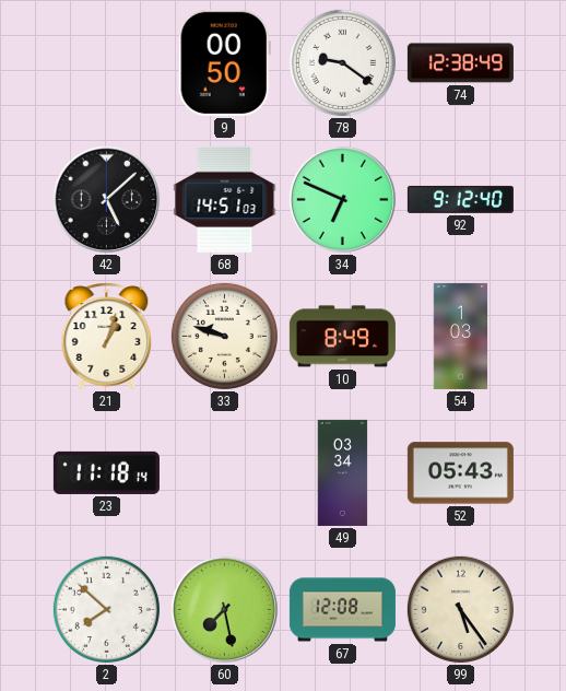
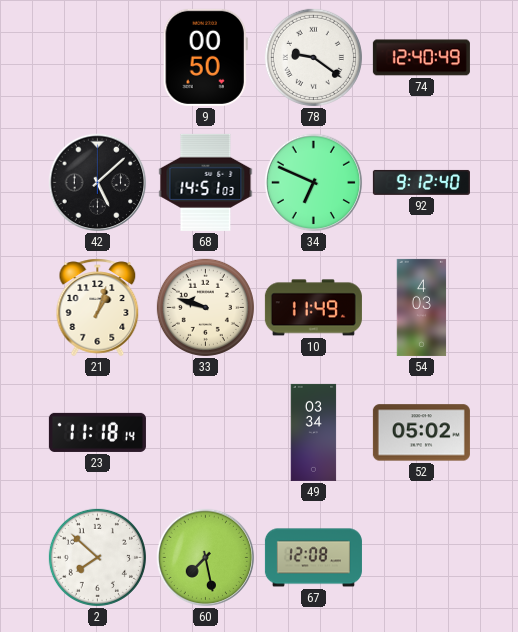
74: 12:38 -> 12:40
10: 8:49 -> 11:49
54: 1:03 -> 4:03
52: 05:43 -> 05:02
99: 5:24 -> none
